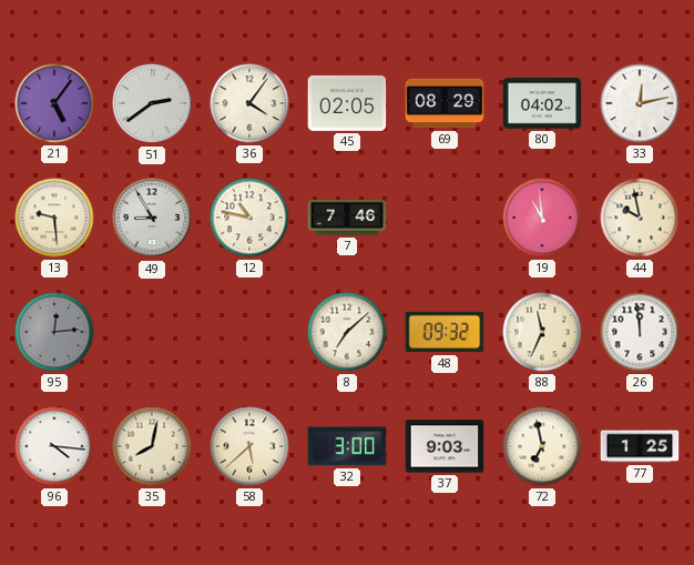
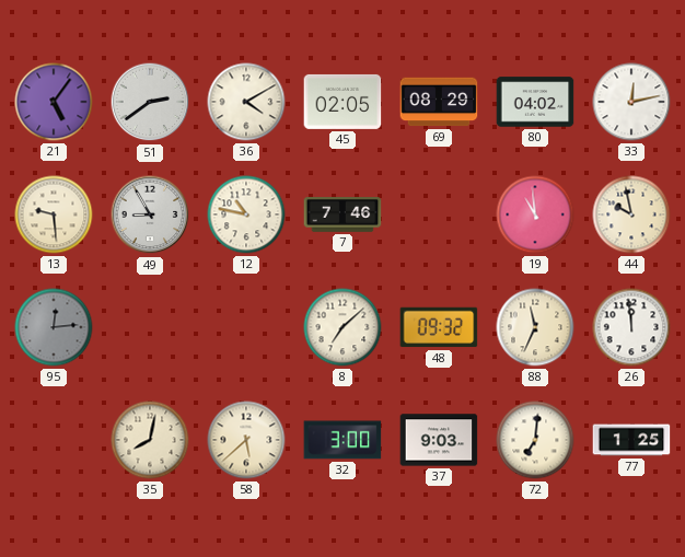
36: 4:06 -> 4:10
96: 4:16 -> none
72: 6:58 -> 7:01
